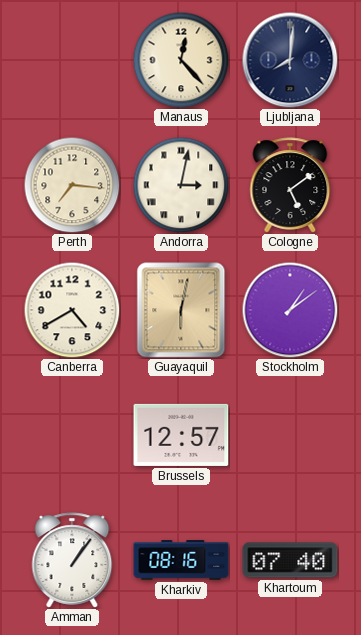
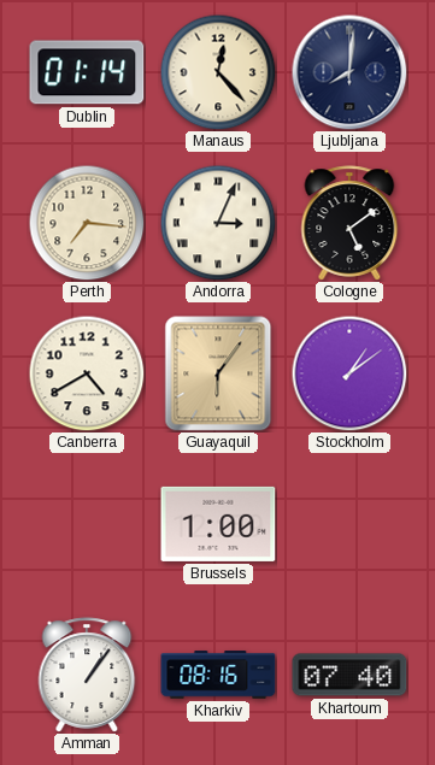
Dublin: none -> 01:14
Andorra: 3:02 -> 3:04
Guayaquil: 6:02 -> 6:06
Brussels: 12:57 -> 1:00
